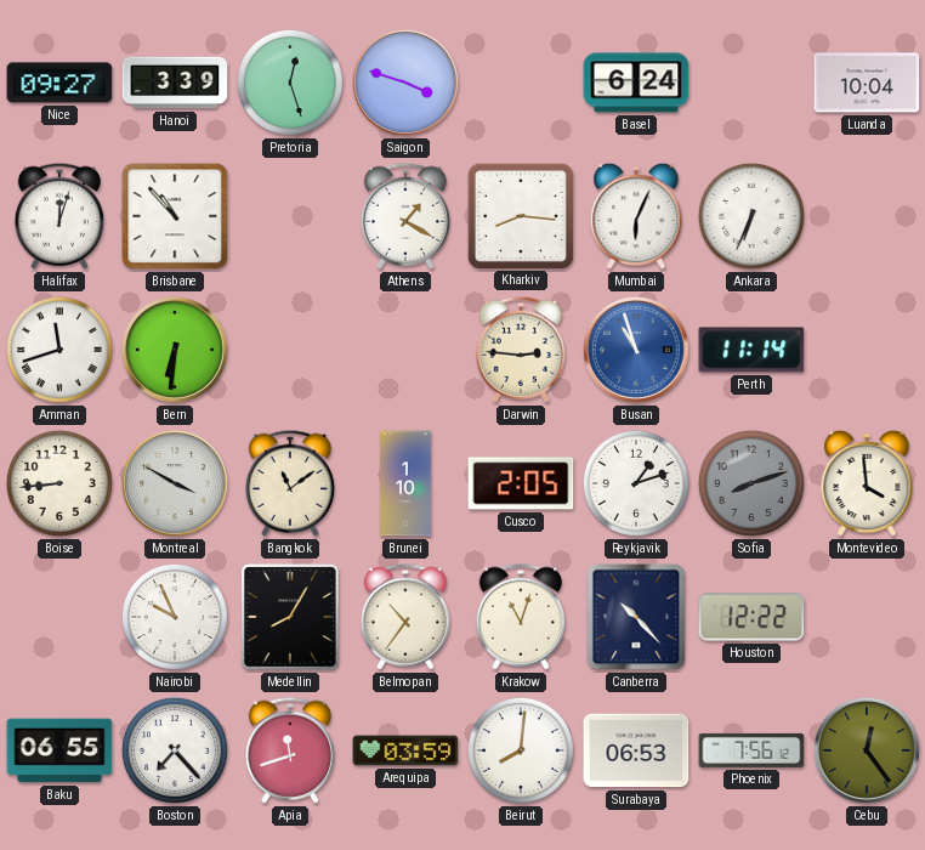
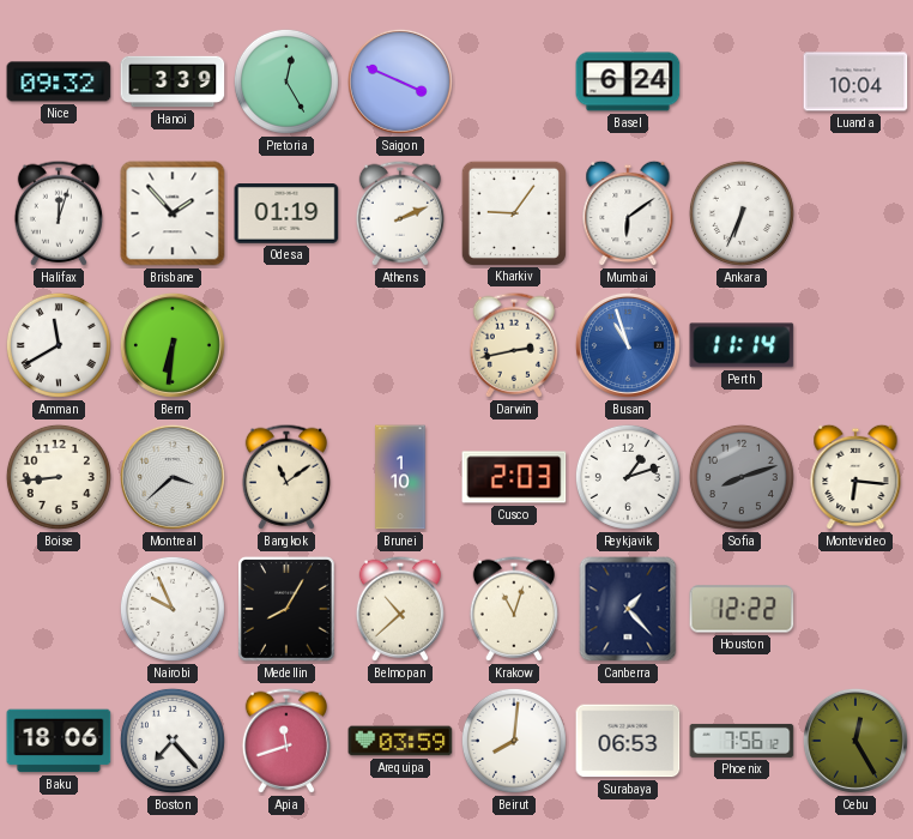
Nice: 09:27 -> 09:32
Pretoria: 12:27 -> 12:25
Saigon: 3:48 -> 3:49
Brisbane: 10:53 -> 1:53
Odesa: none -> 01:19
Athens: 1:20 -> 2:11
Kharkiv: 8:16 -> 9:06
Mumbai: 6:04 -> 6:09
Amman: 11:42 -> 11:40
Darwin: 2:46 -> 2:43
Montreal: 3:50 -> 3:38
Cusco: 2:05 -> 2:03
Montevideo: 3:59 -> 6:16
Belmopan: 10:36 -> 10:38
Canberra: 10:23 -> 1:23
Baku: 06:55 -> 18:06
Cebu: 12:24 -> 12:25
